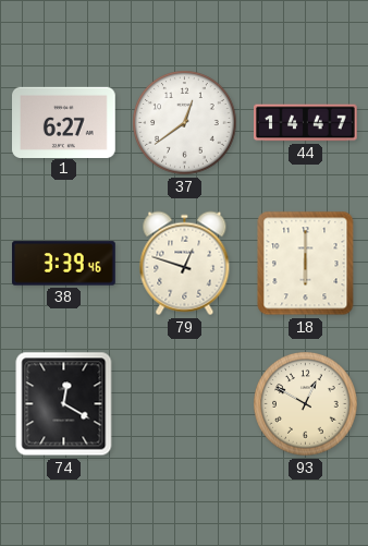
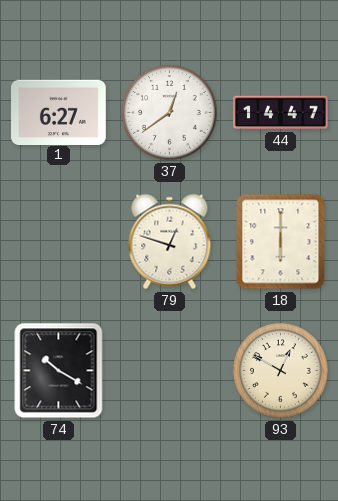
38: 3:39 -> none
74: 12:20 -> 10:20
